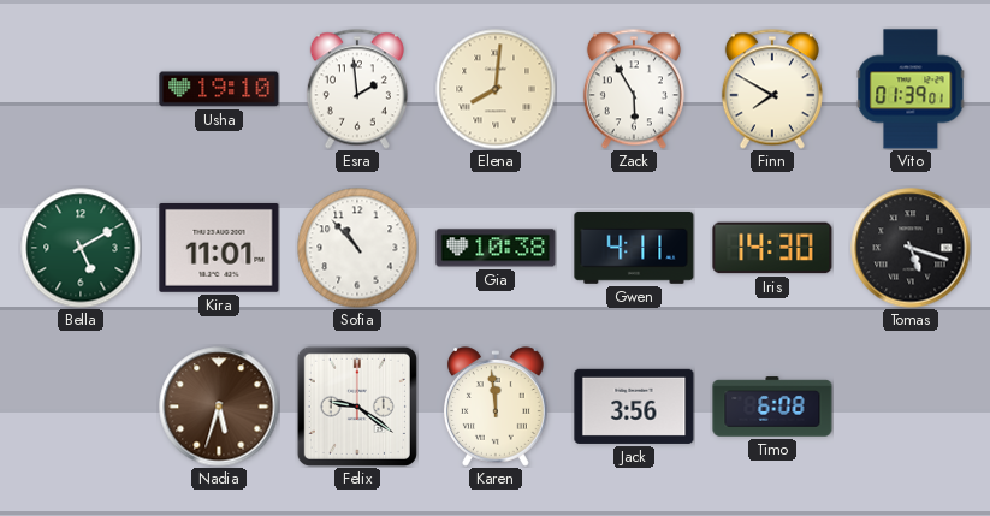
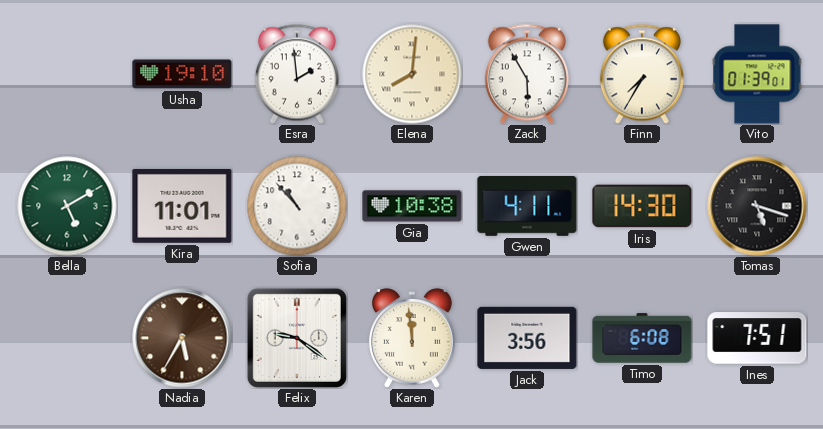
Finn: 7:50 -> 7:35
Nadia: 5:33 -> 5:35
Ines: none -> 7:51
